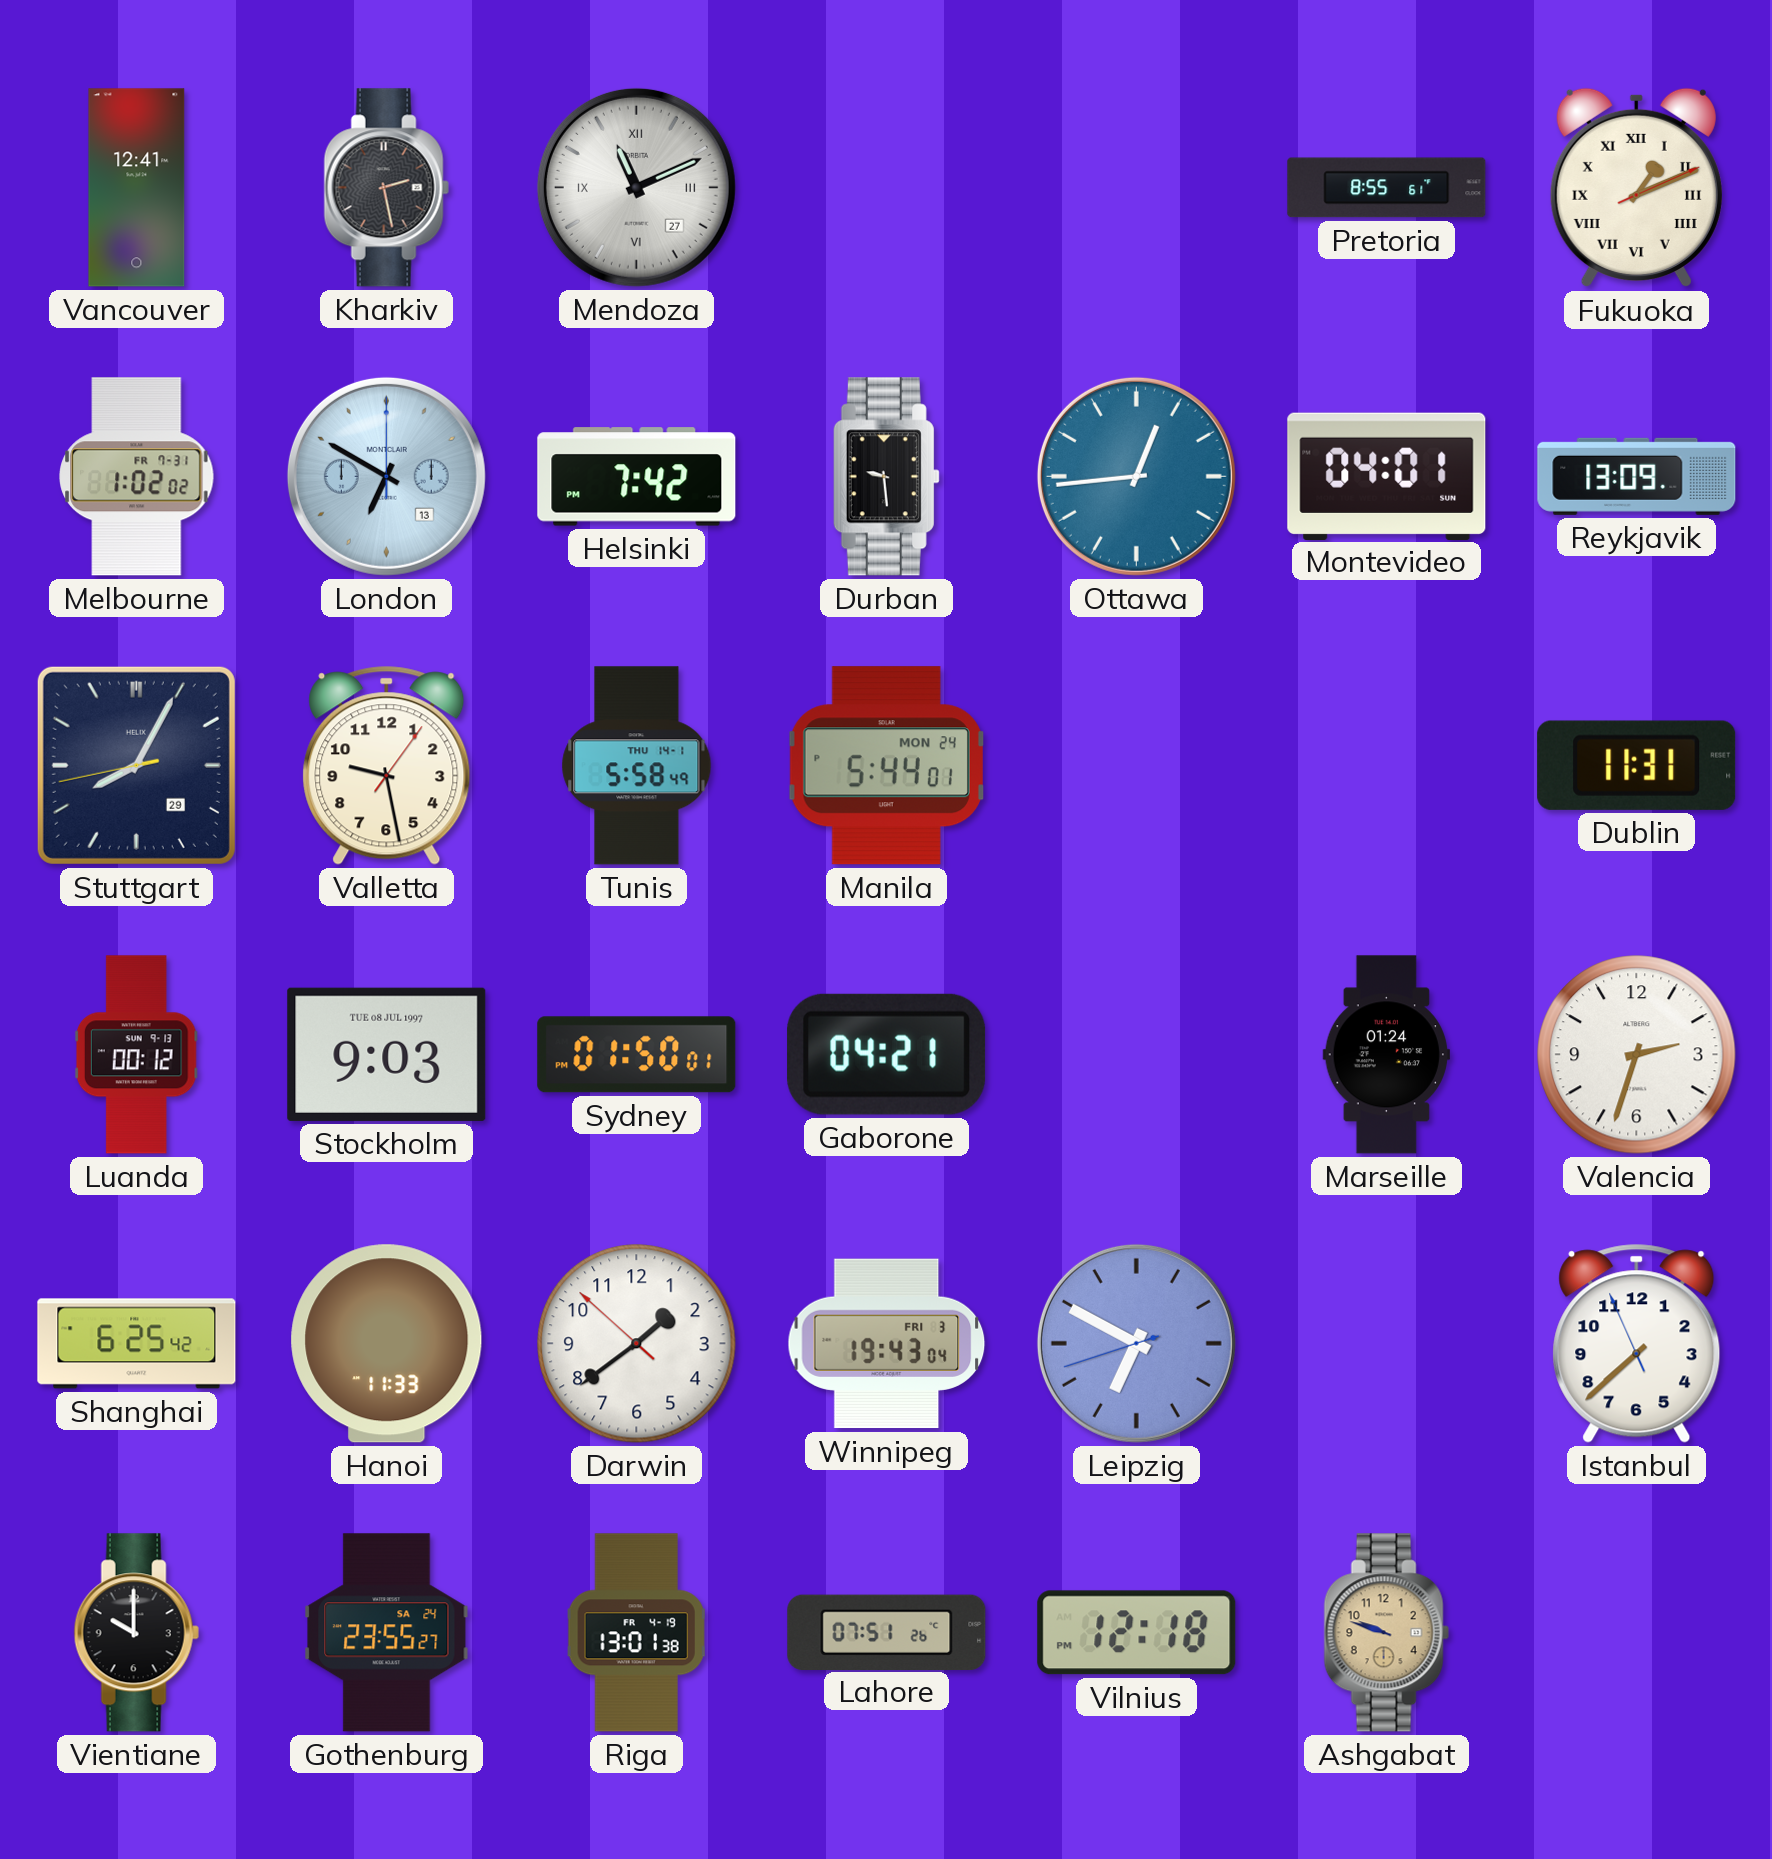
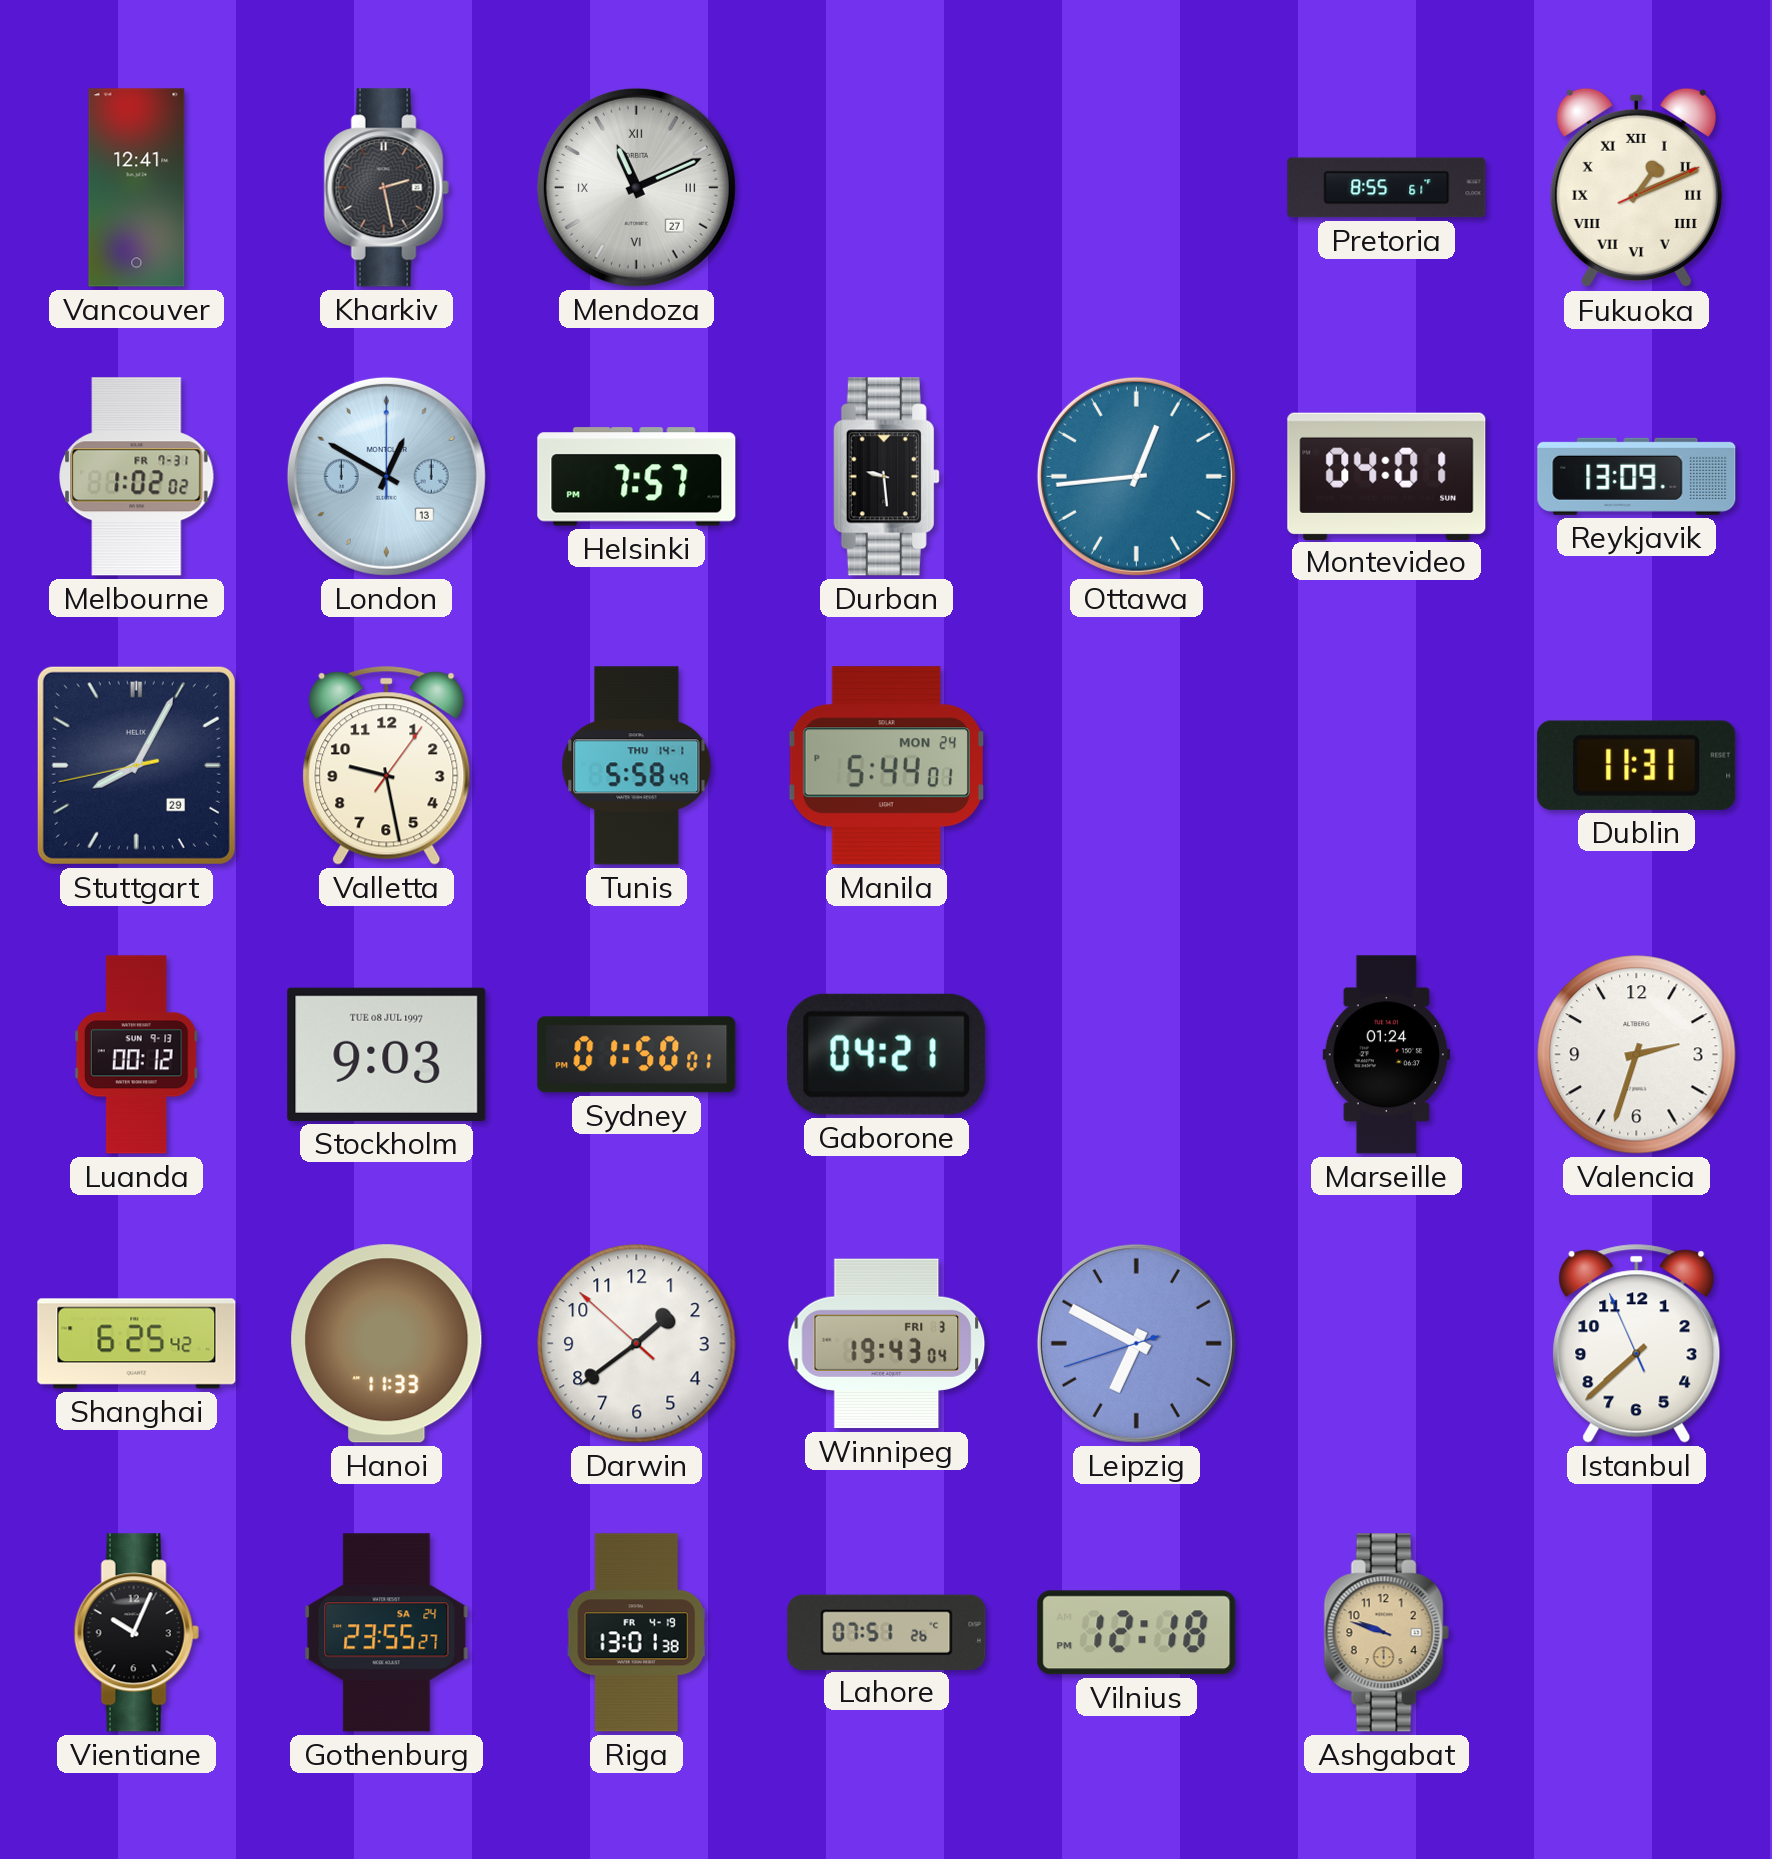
London: 6:50 -> 12:50
Helsinki: 7:42 -> 7:57
Vientiane: 10:00 -> 10:04
